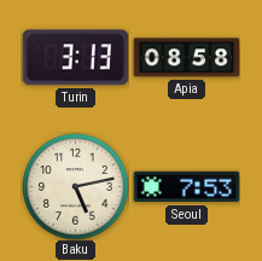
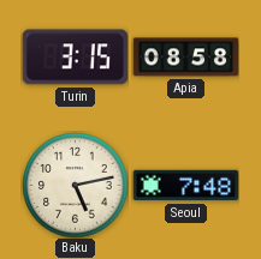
Turin: 3:13 -> 3:15
Seoul: 7:53 -> 7:48
